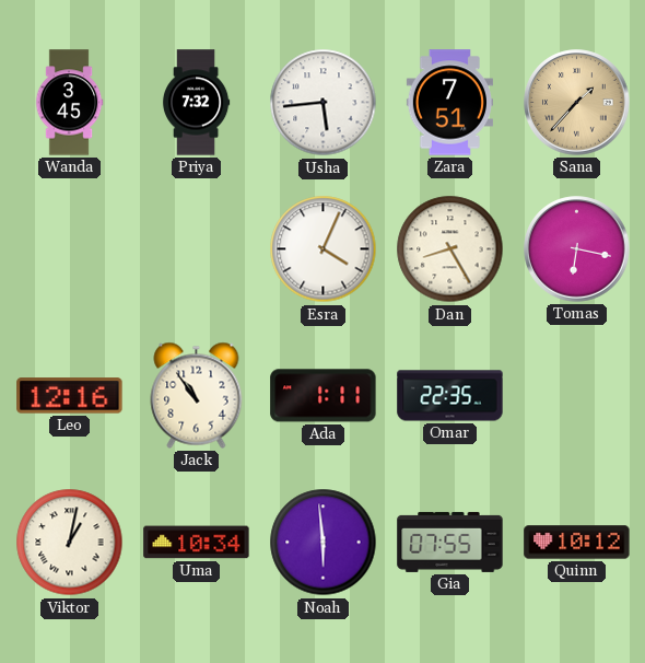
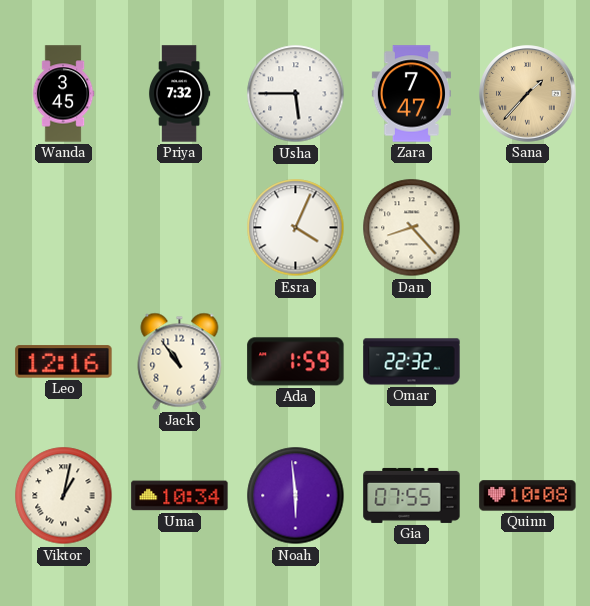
Usha: 5:44 -> 5:45
Zara: 7:51 -> 7:47
Dan: 8:25 -> 8:23
Tomas: 6:17 -> none
Ada: 1:11 -> 1:59
Omar: 22:35 -> 22:32
Quinn: 10:12 -> 10:08
